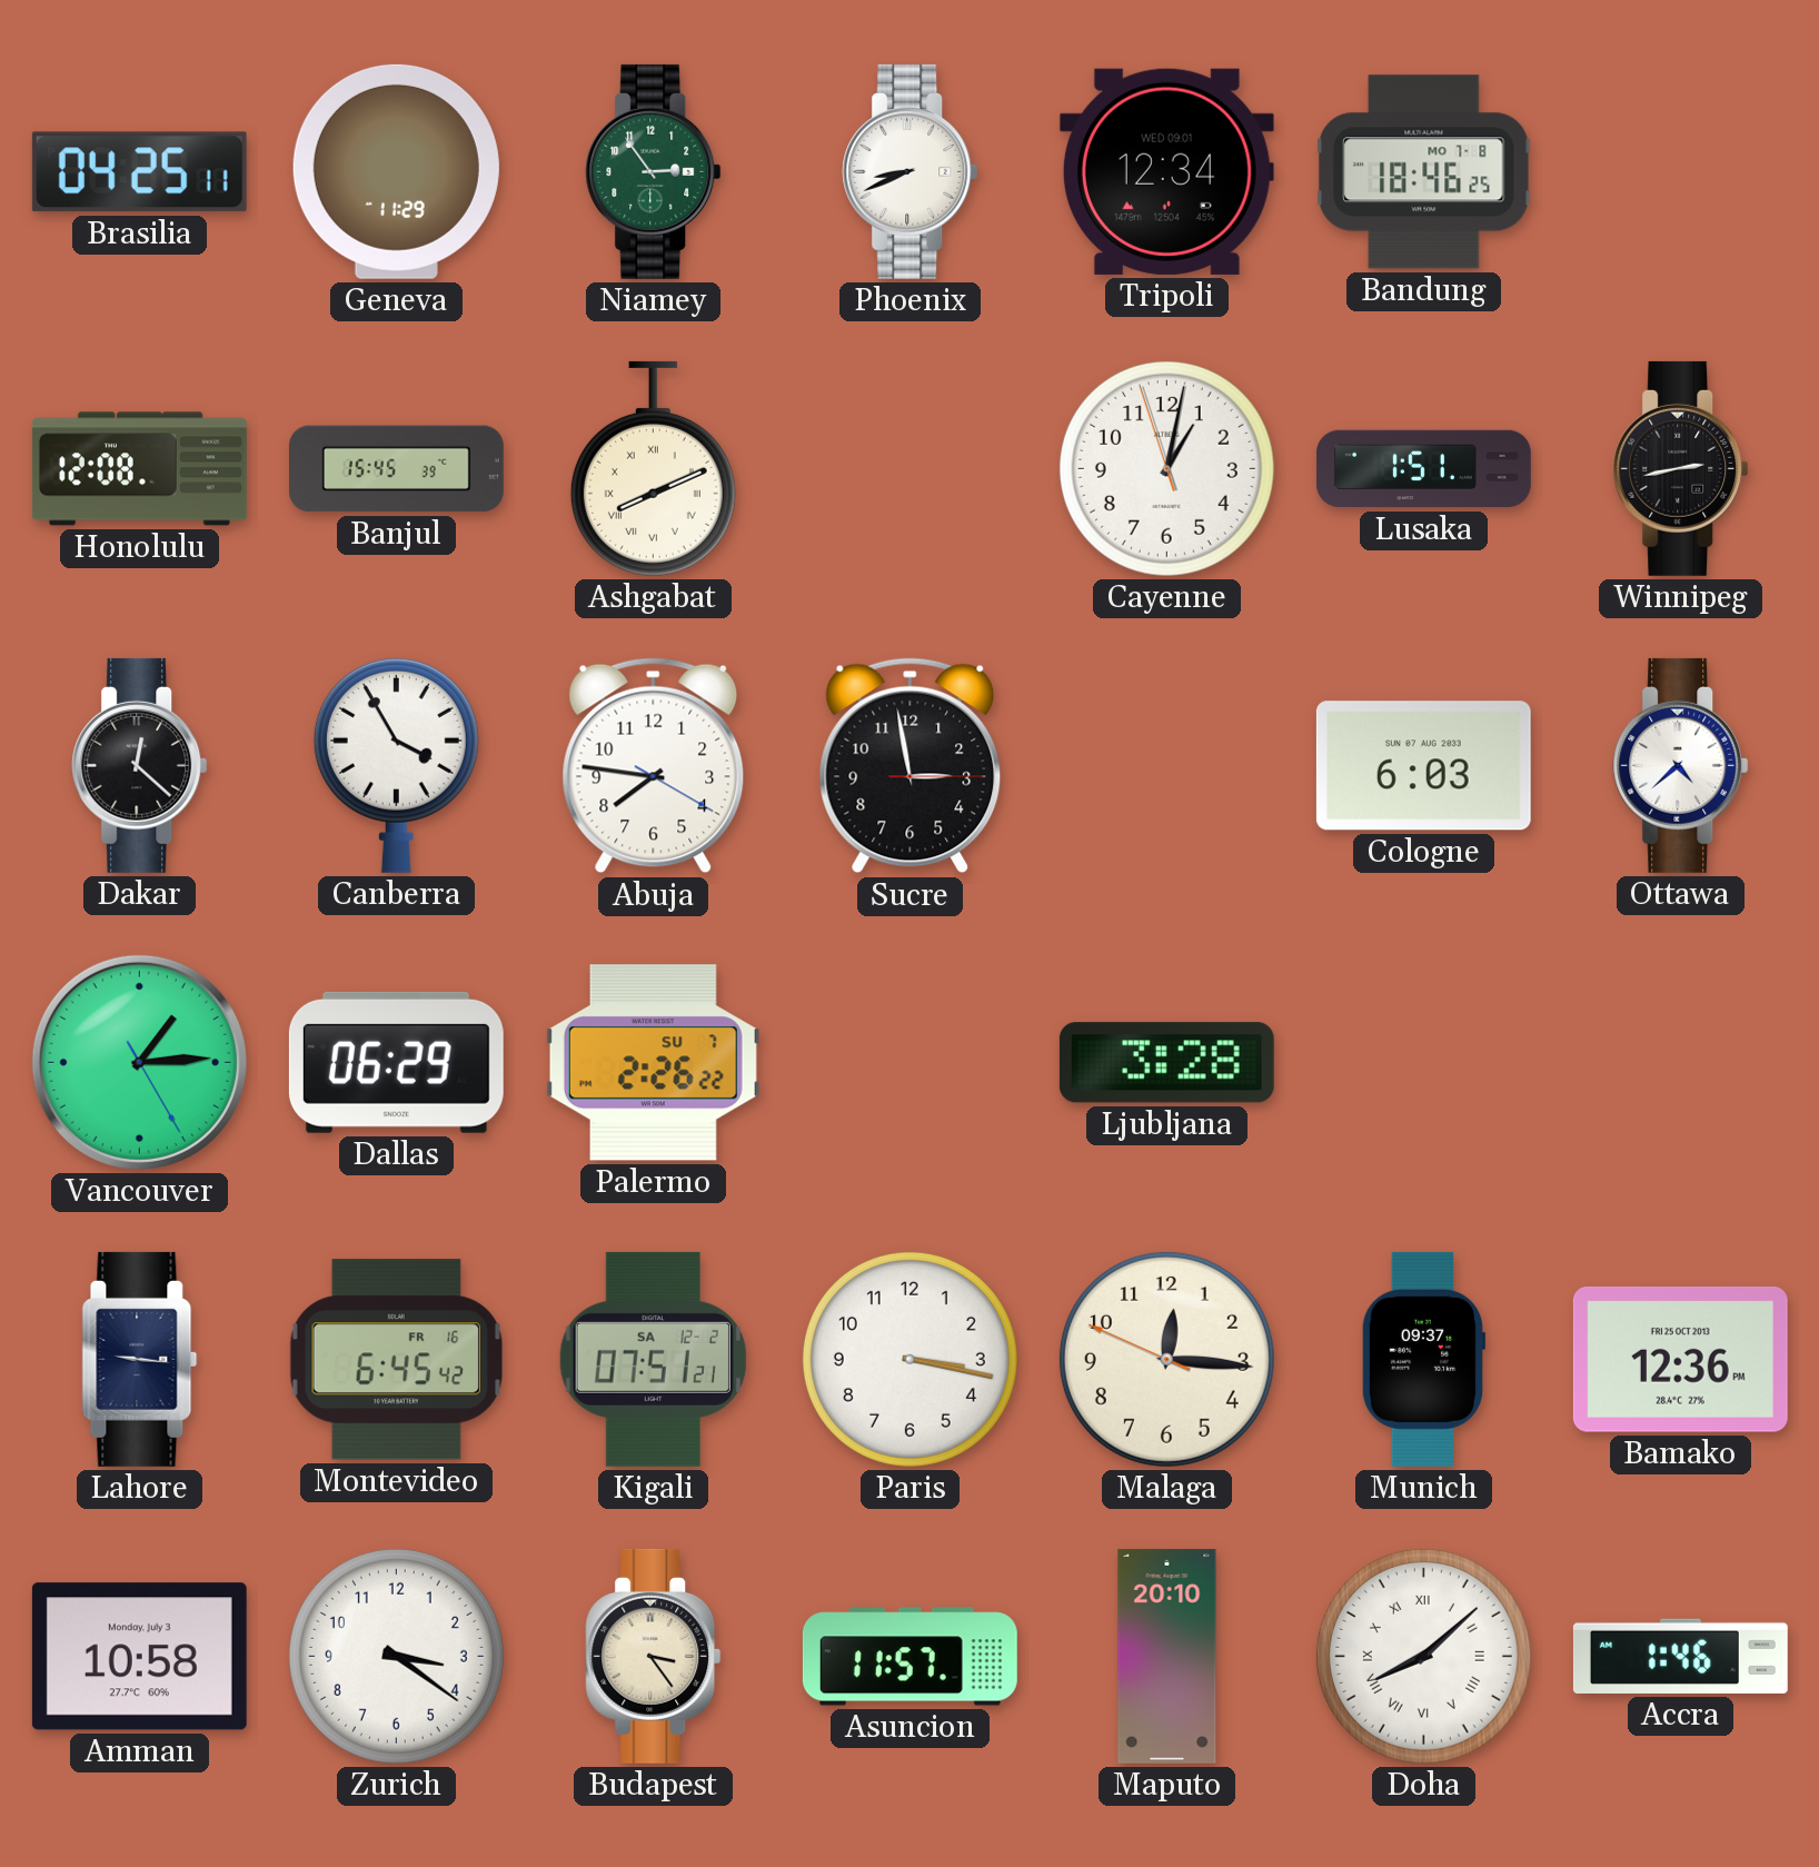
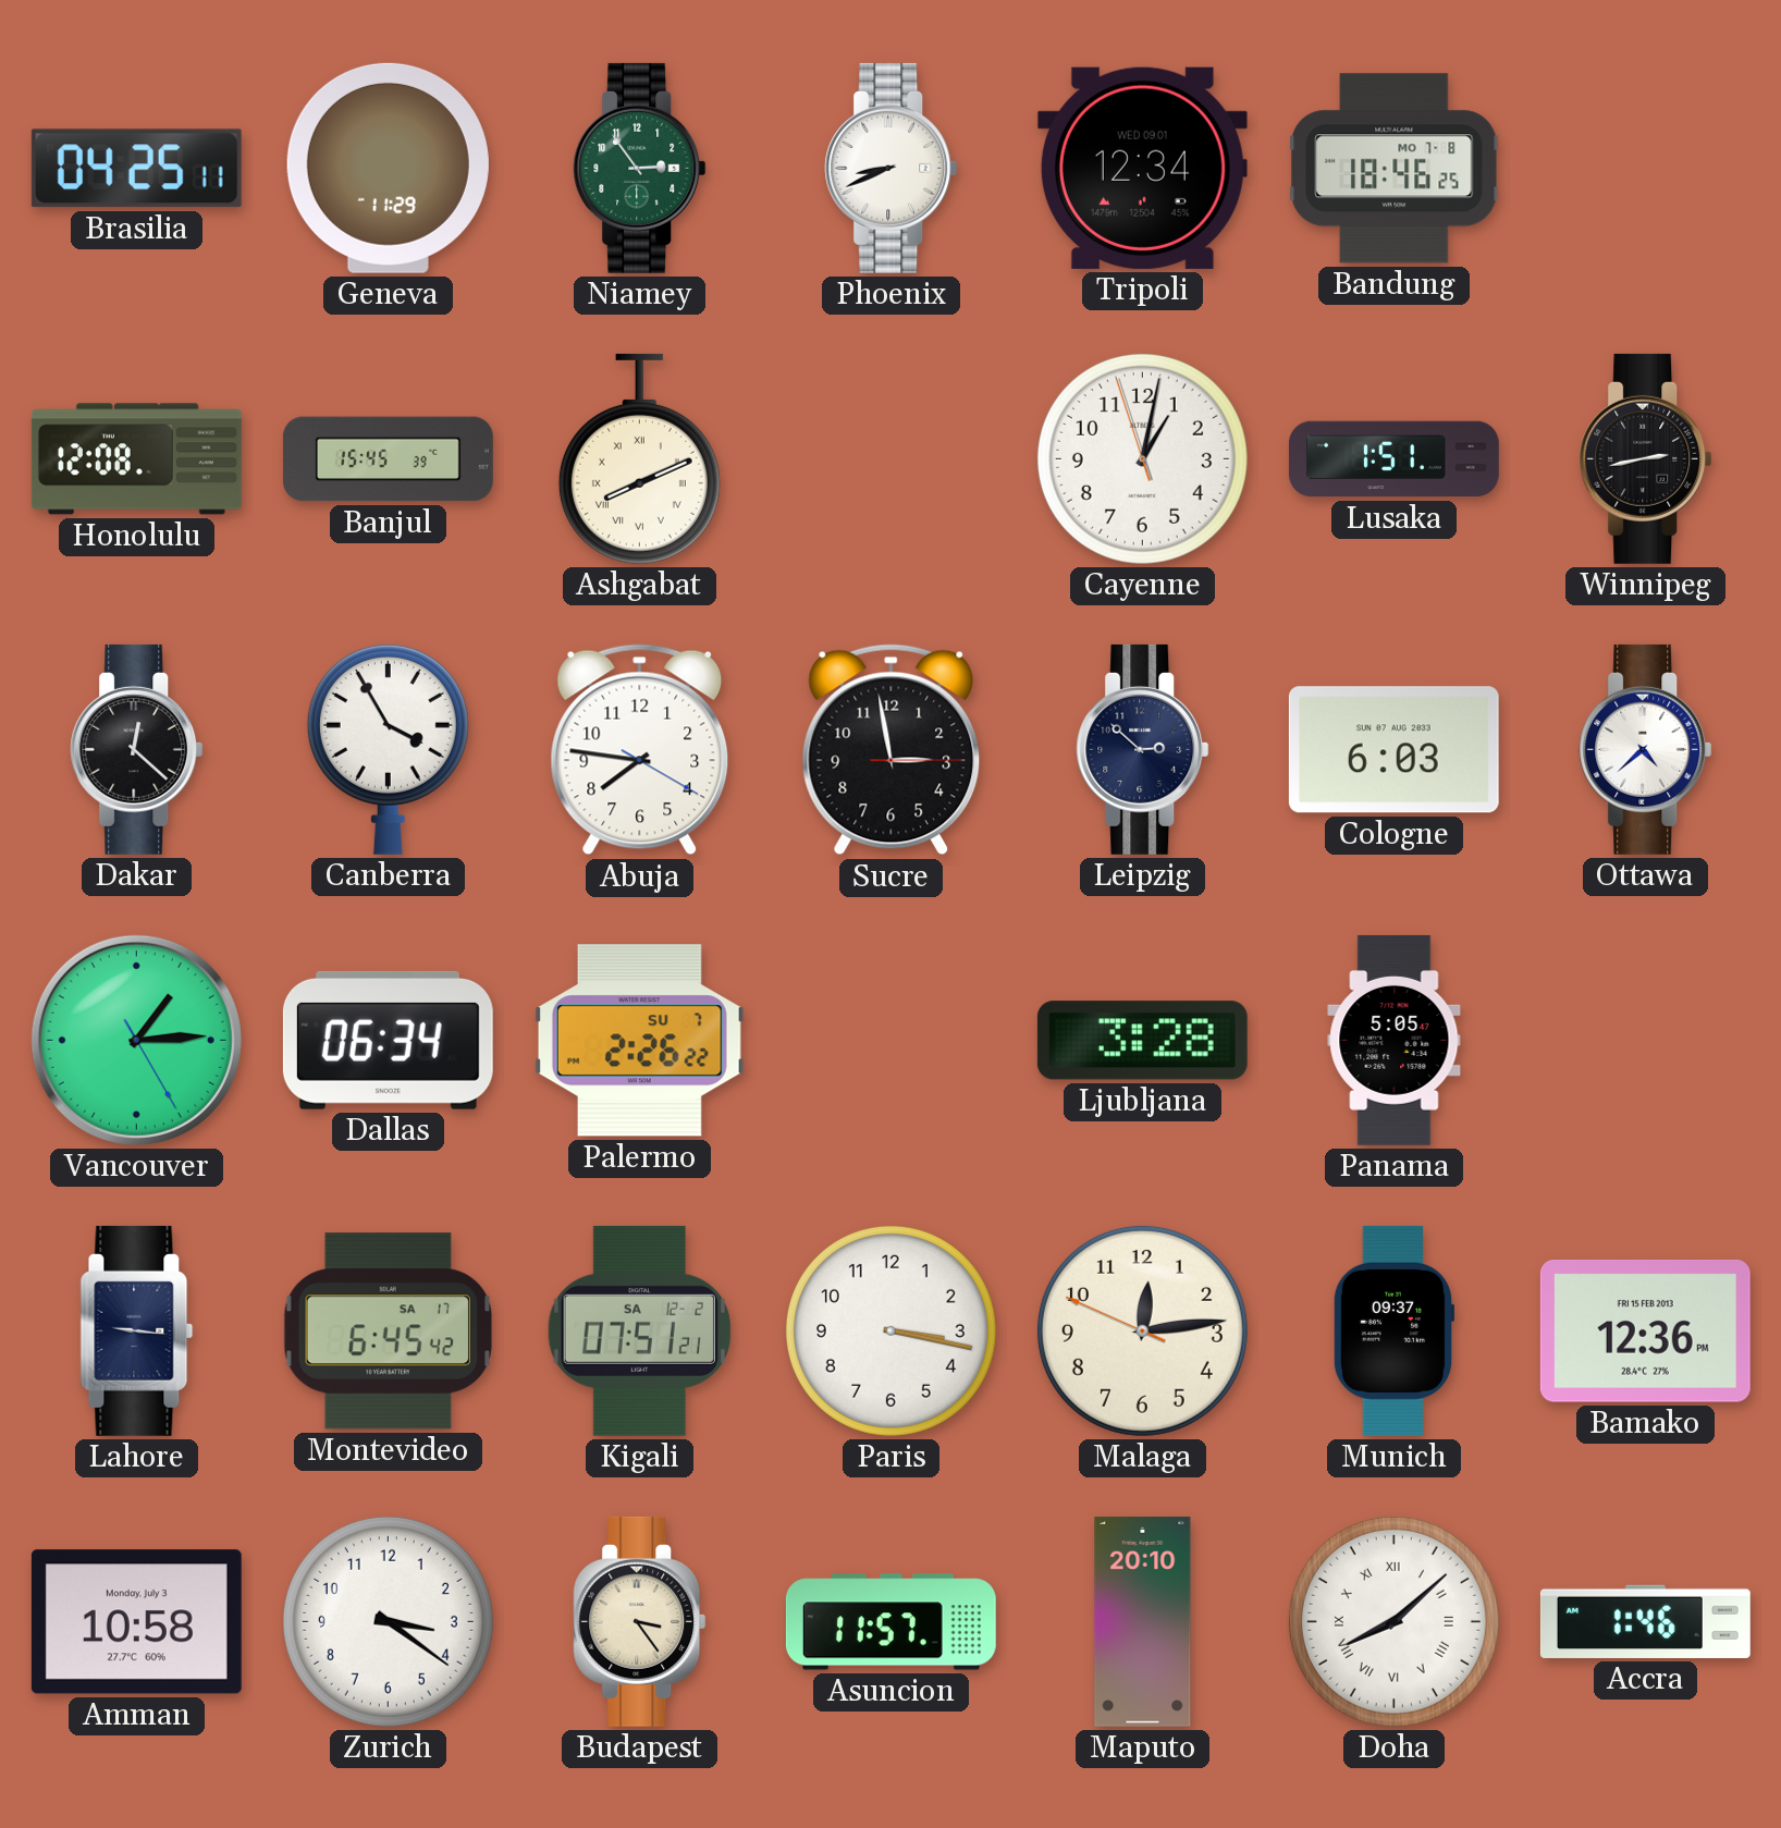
Leipzig: none -> 2:52
Dallas: 06:29 -> 06:34
Panama: none -> 5:05
Montevideo date: FR 16 -> SA 17
Malaga: 12:15 -> 12:13
Bamako date: FRI 25 OCT 2013 -> FRI 15 FEB 2013
